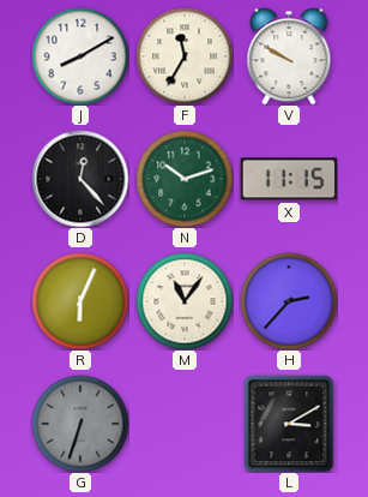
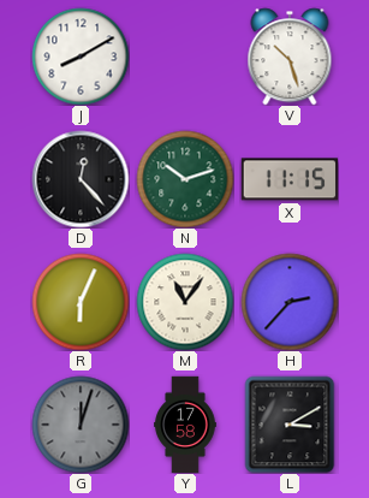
F: 11:35 -> none
V: 9:50 -> 10:27
G: 6:33 -> 12:03
Y: none -> 17:58
